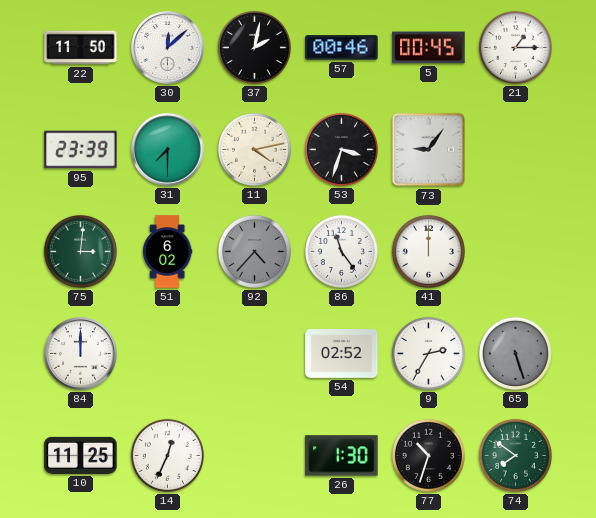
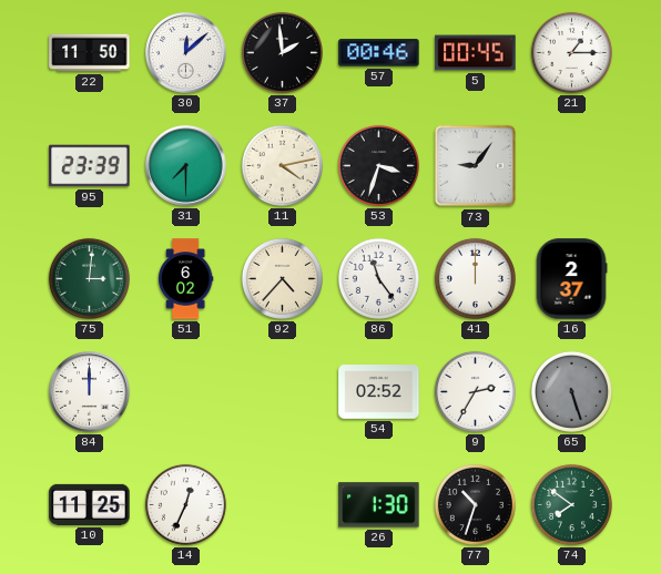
37: 2:02 -> 1:59
92 dial: grey -> cream
16: none -> 2:37
